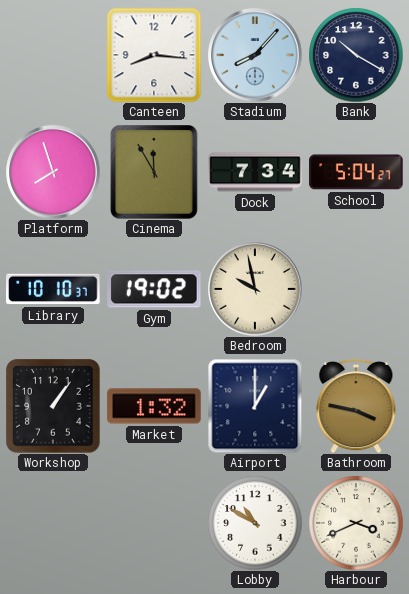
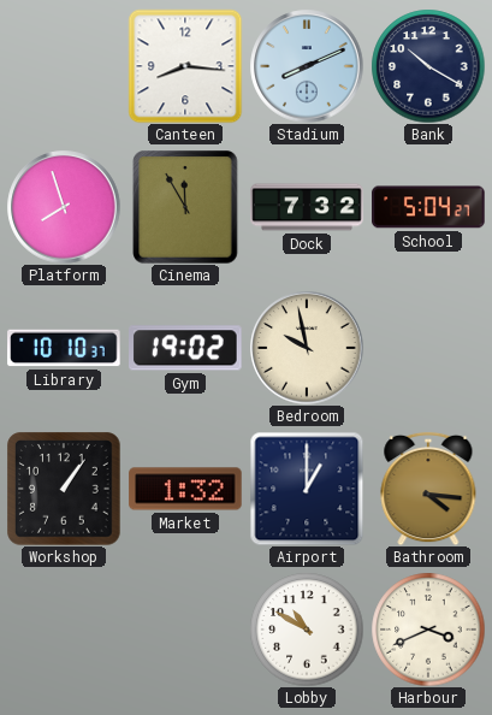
Stadium: 8:07 -> 8:11
Dock: 7:34 -> 7:32
Bathroom: 3:47 -> 4:16
